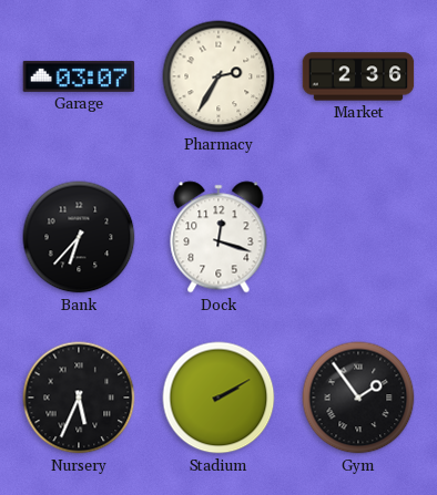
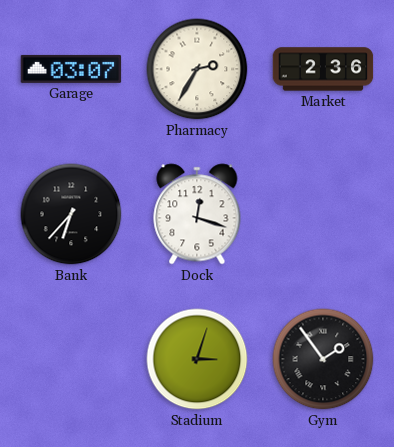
Nursery: 5:34 -> none
Stadium: 2:10 -> 3:03
